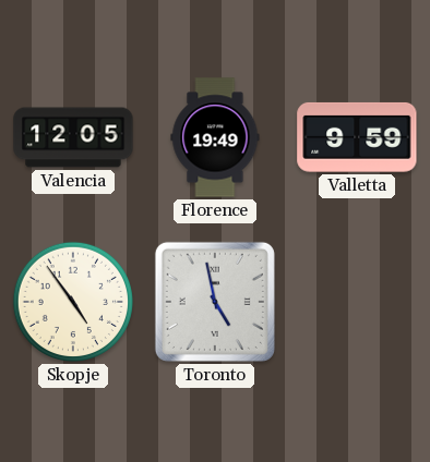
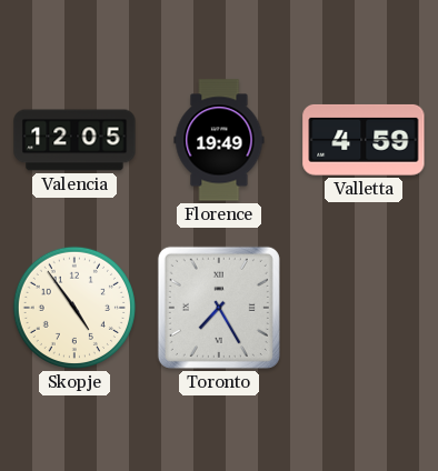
Valletta: 9:59 -> 4:59
Toronto: 4:58 -> 7:25
